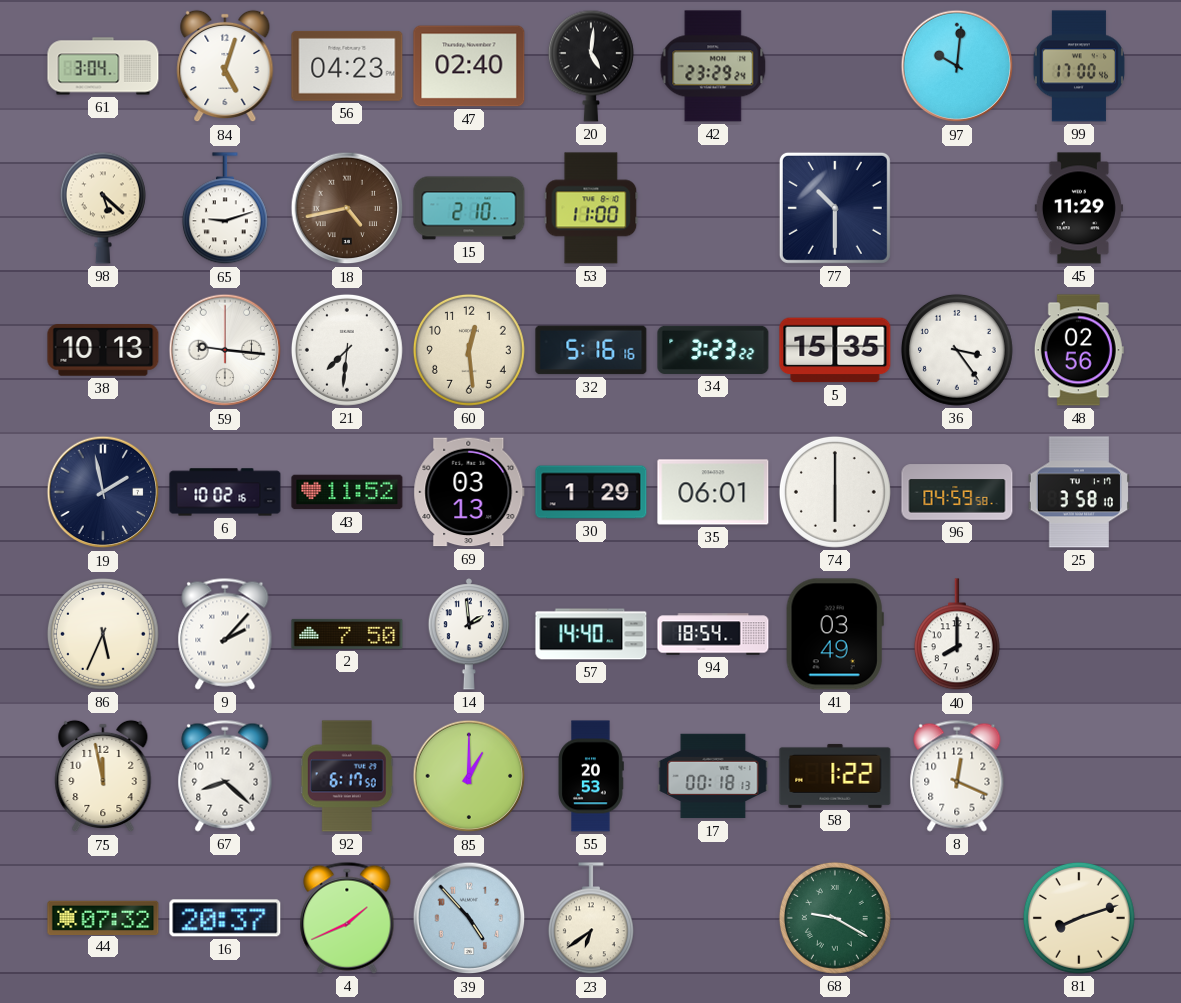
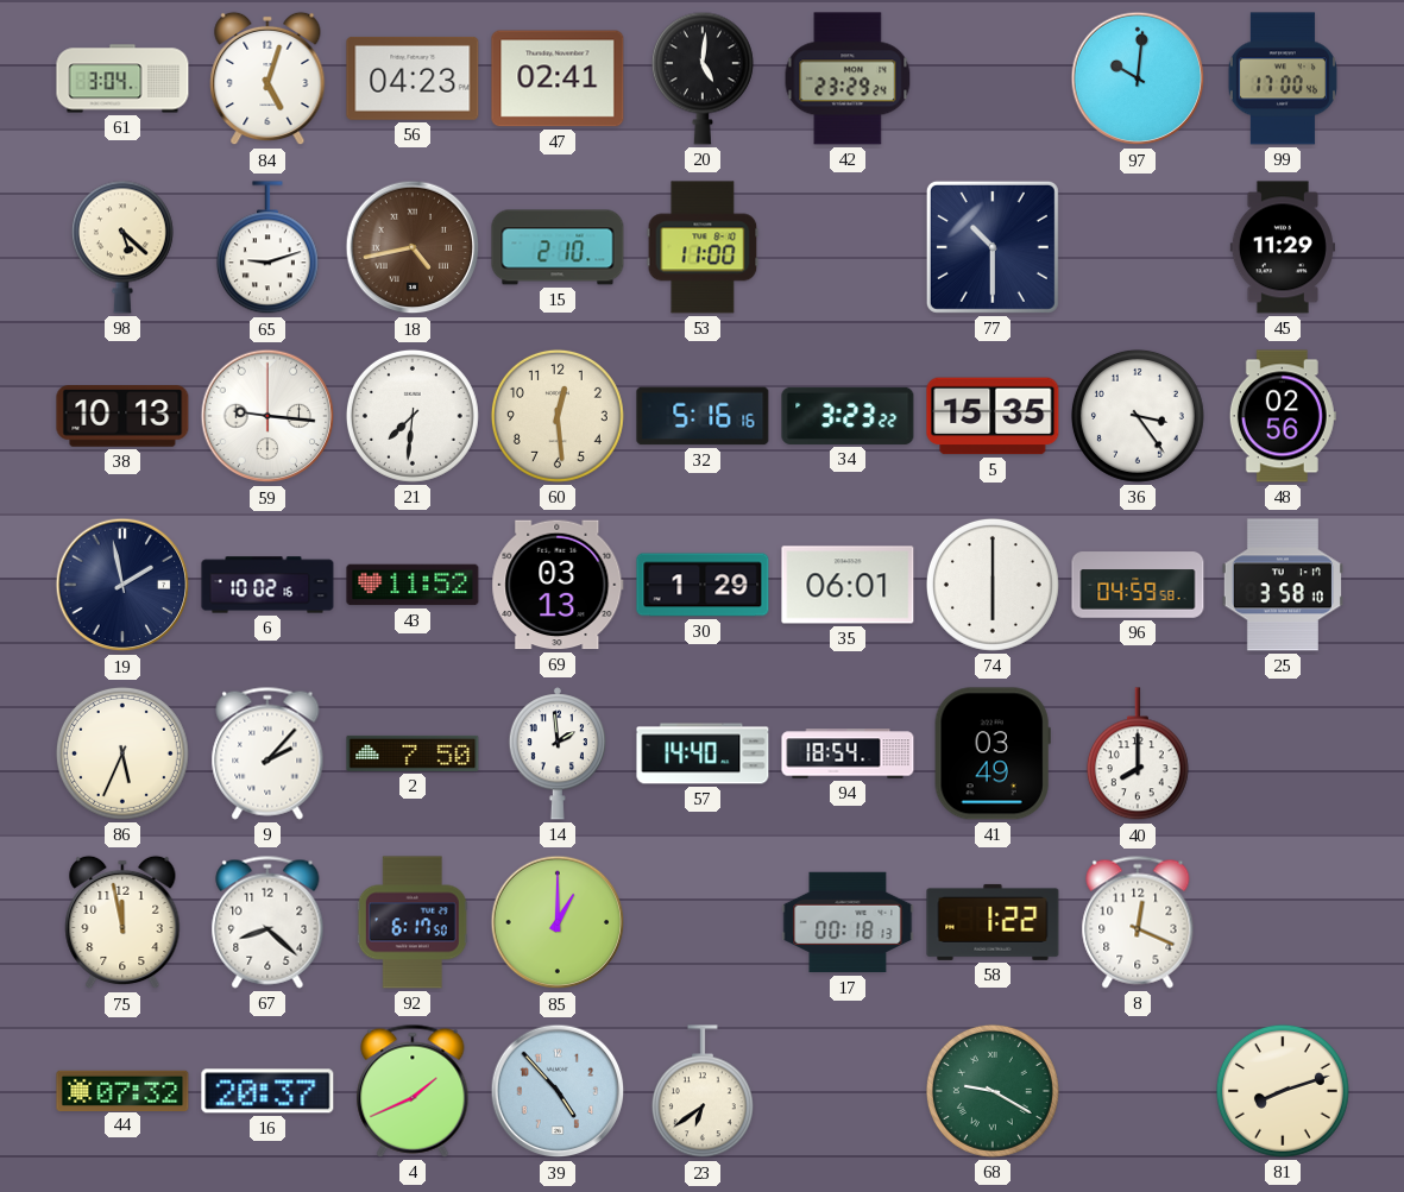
47: 02:40 -> 02:41
55: 20:53 -> none
